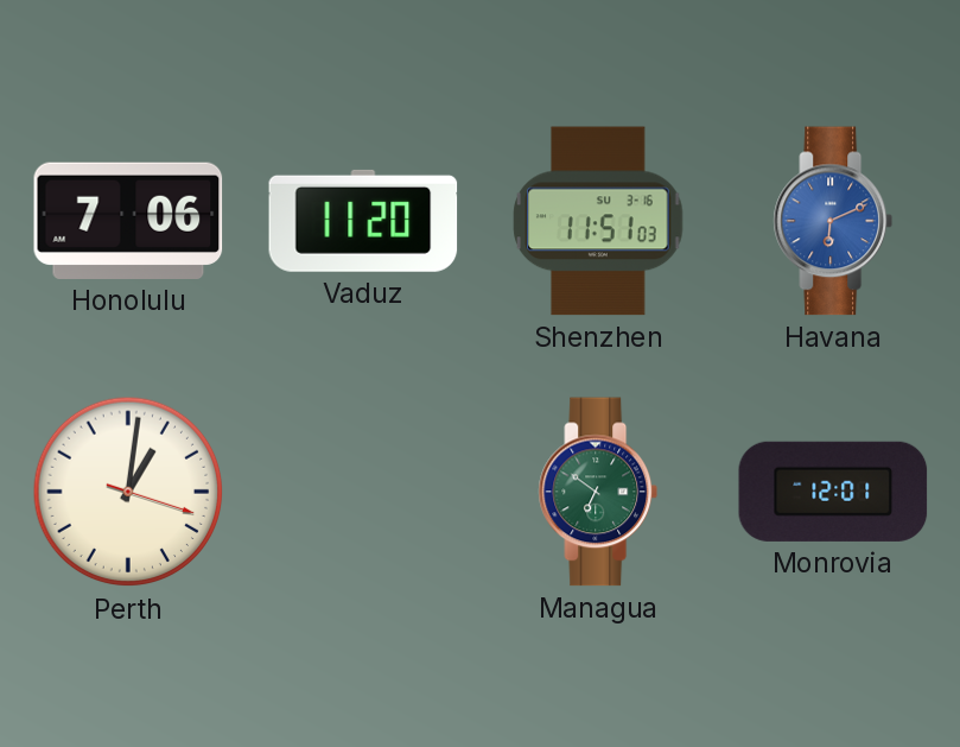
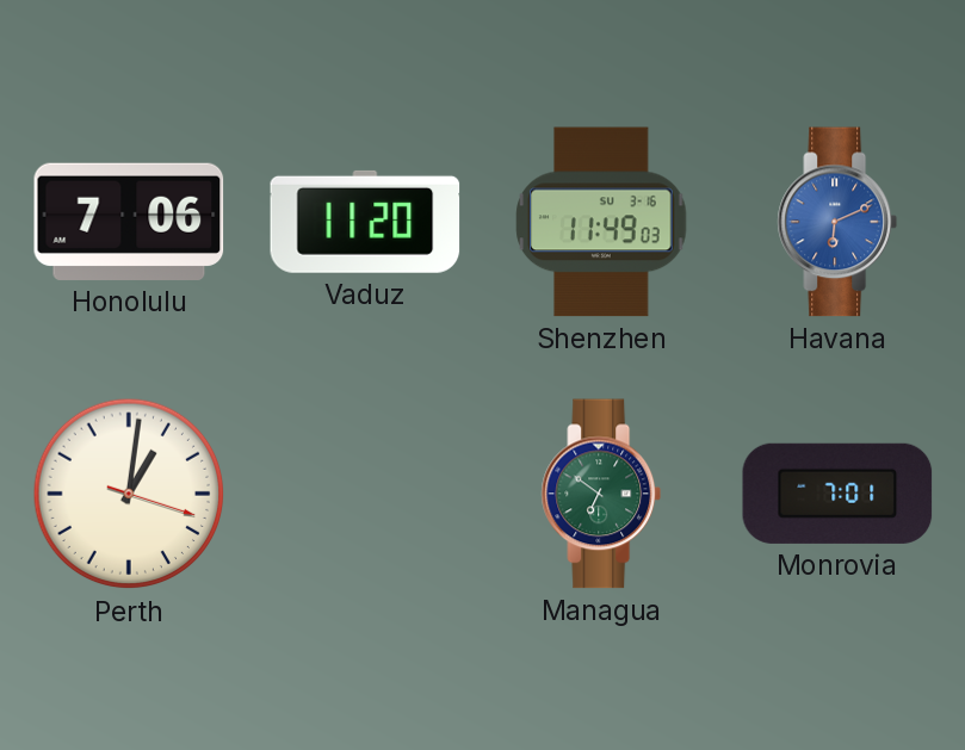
Shenzhen: 11:51 -> 11:49
Monrovia: 12:01 -> 7:01
